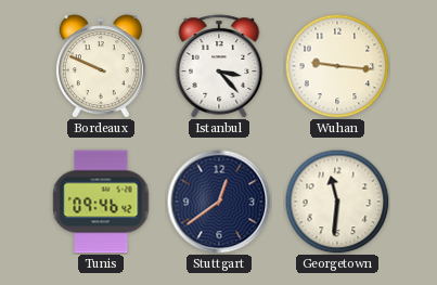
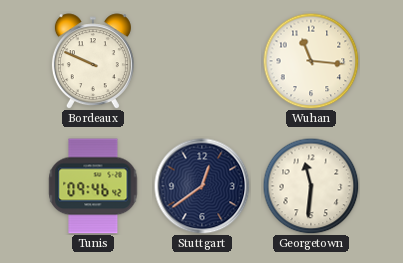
Istanbul: 3:23 -> none
Wuhan: 9:16 -> 11:16
